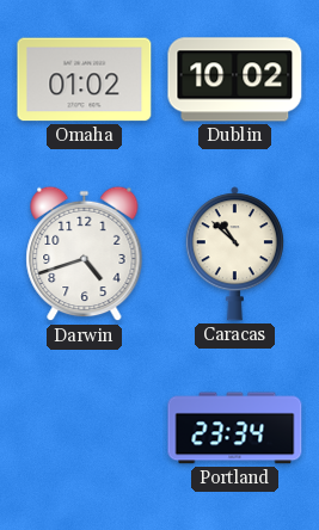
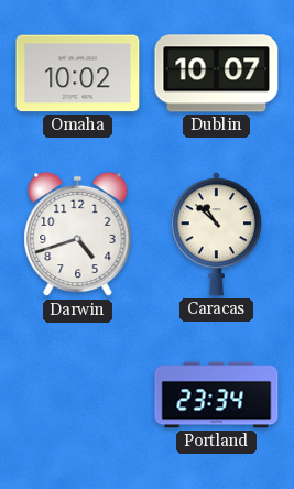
Omaha: 01:02 -> 10:02
Dublin: 10:02 -> 10:07
